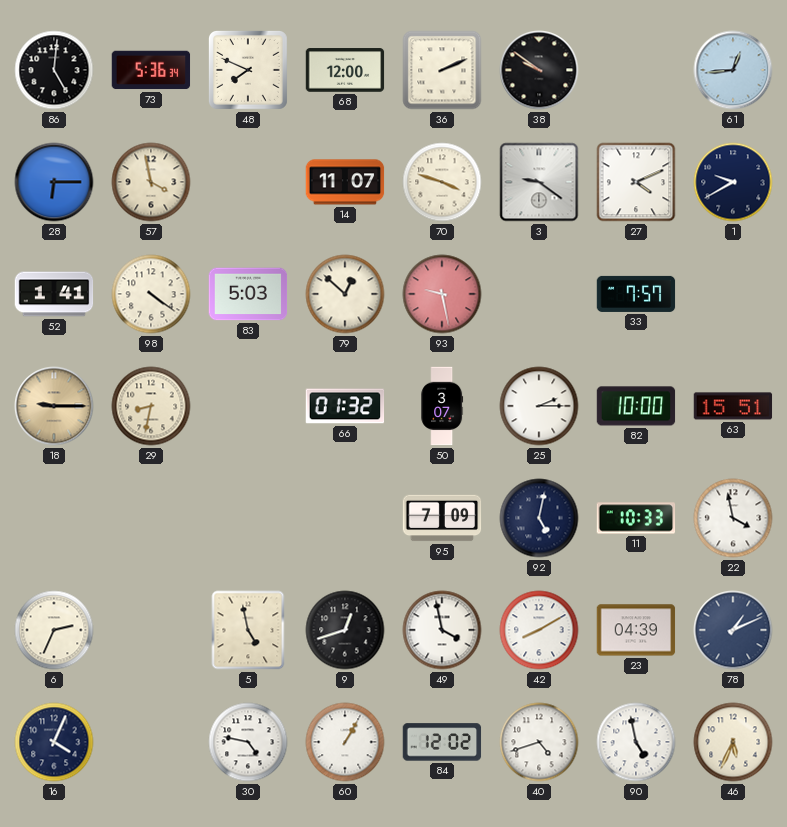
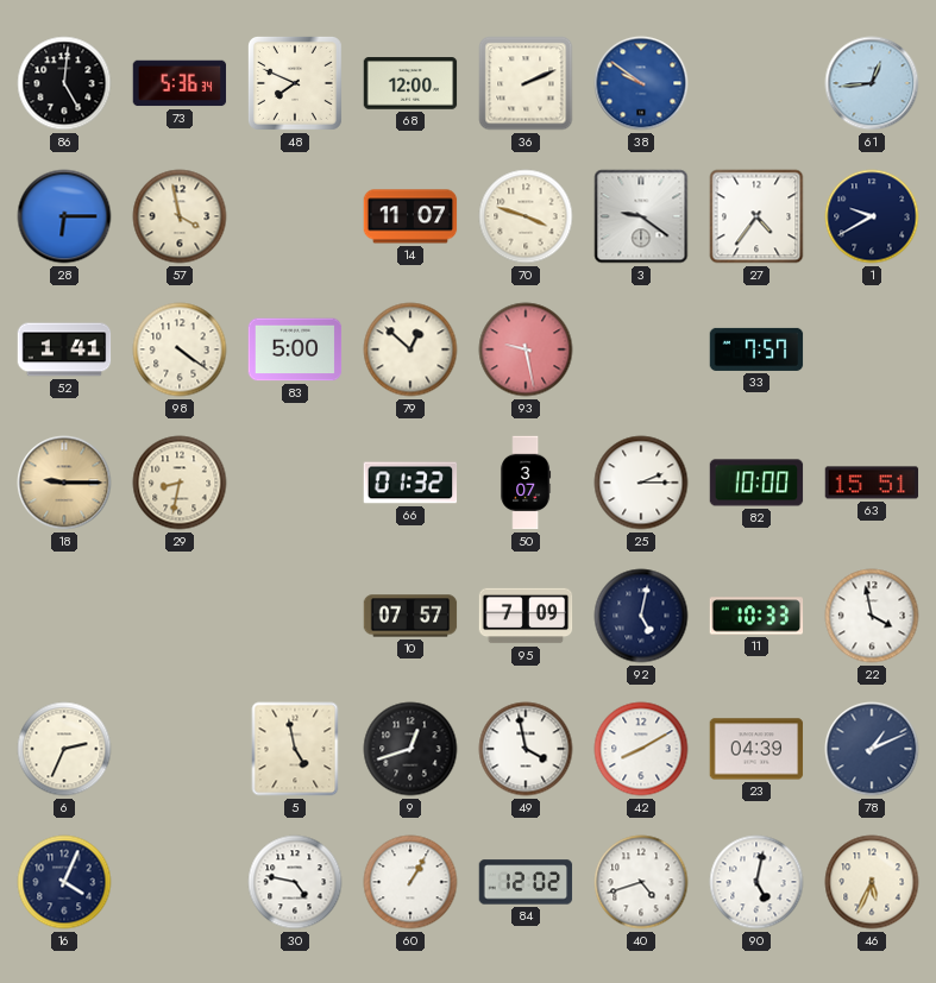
38 dial: black -> blue
27: 4:11 -> 4:36
83: 5:03 -> 5:00
10: none -> 07:57
90: 4:58 -> 5:02
